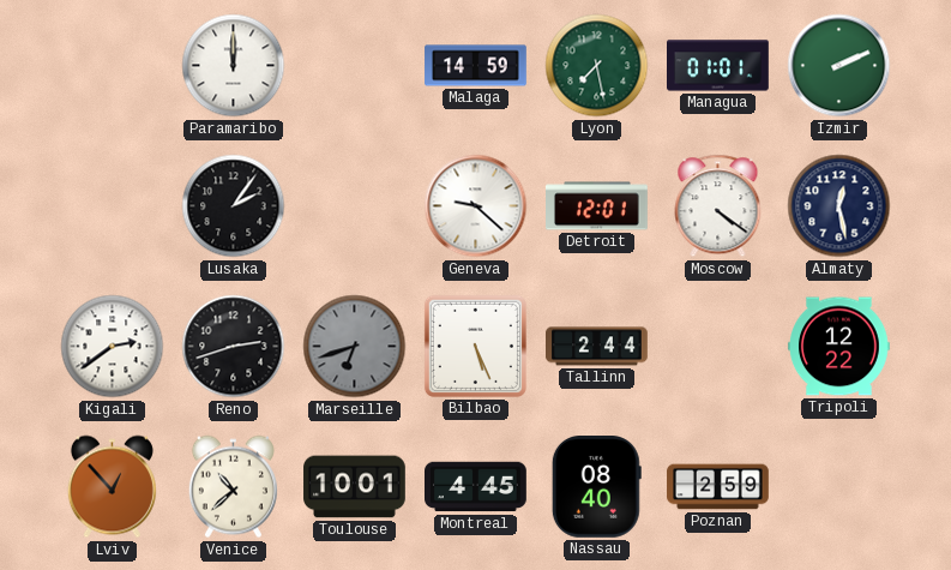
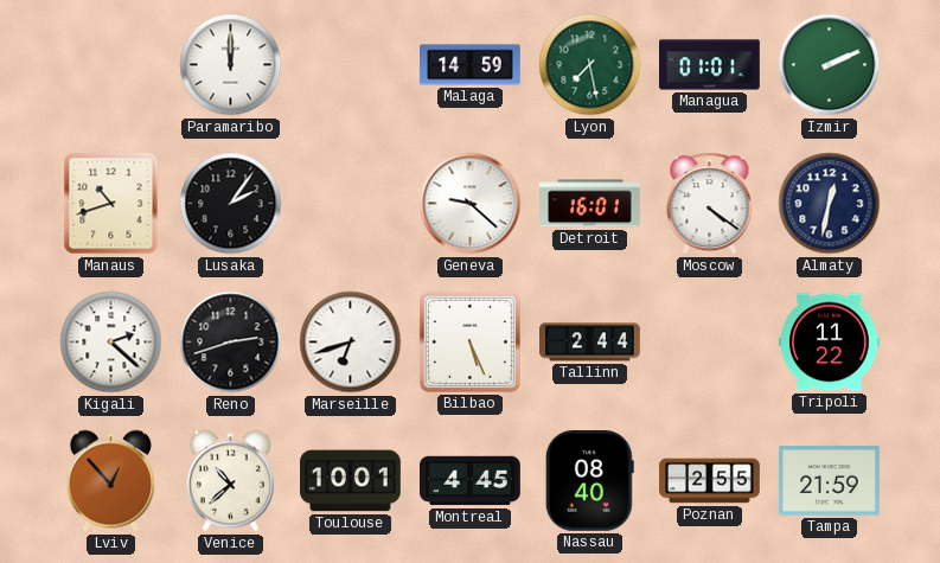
Manaus: none -> 10:42
Detroit: 12:01 -> 16:01
Almaty: 12:28 -> 12:32
Kigali: 2:39 -> 2:22
Marseille dial: grey -> white
Tripoli: 12:22 -> 11:22
Poznan: 2:59 -> 2:55
Tampa: none -> 21:59
